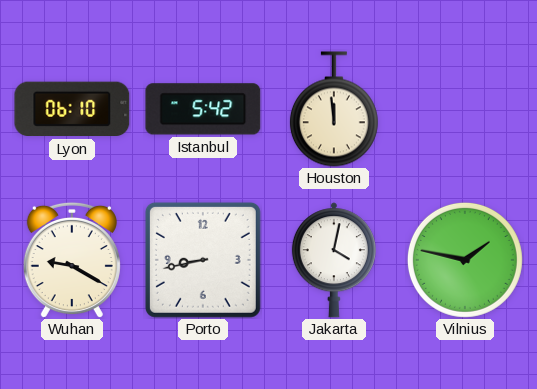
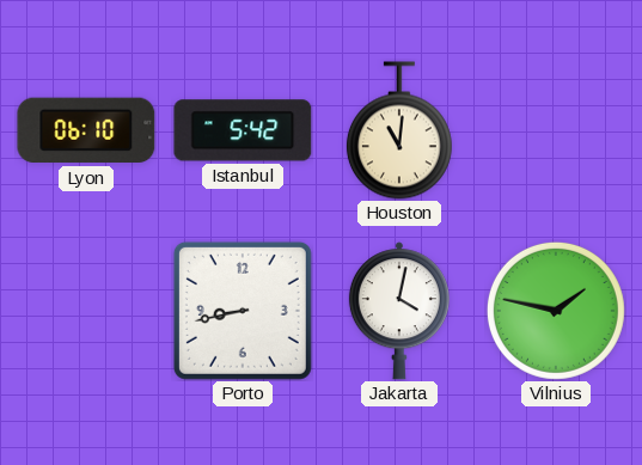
Houston: 11:59 -> 11:01
Wuhan: 9:20 -> none
